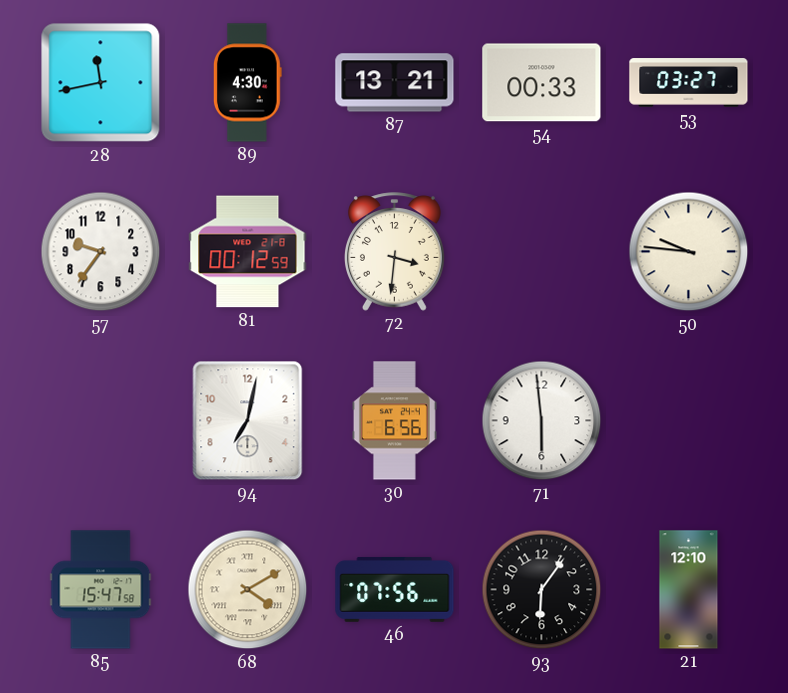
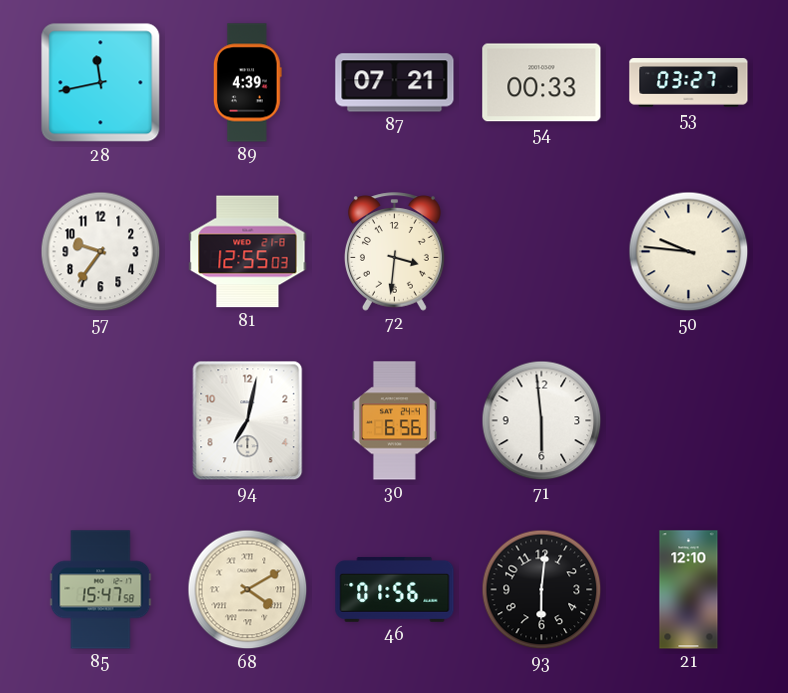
89: 4:30 -> 4:39
87: 13:21 -> 07:21
81: 00:12 -> 12:55
46: 07:56 -> 01:56
93: 6:06 -> 6:01
